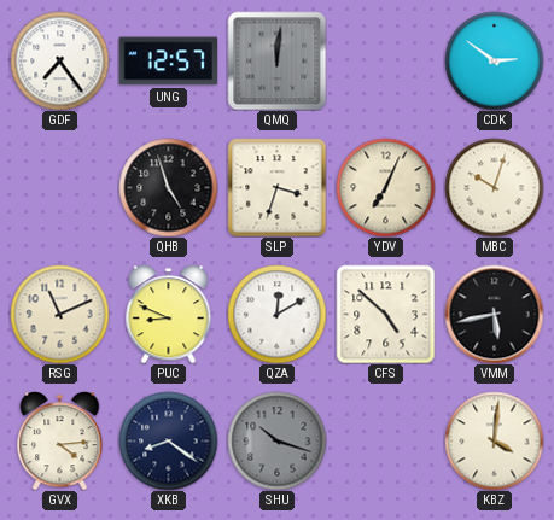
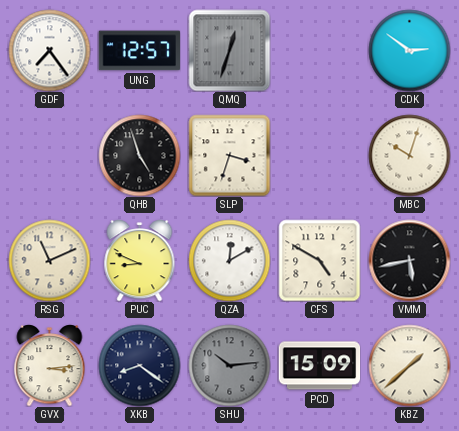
QMQ: 12:01 -> 12:33
YDV: 7:04 -> none
CFS: 4:52 -> 4:50
GVX: 4:14 -> 3:14
SHU: 10:18 -> 10:14
PCD: none -> 15:09
KBZ: 4:01 -> 1:38
